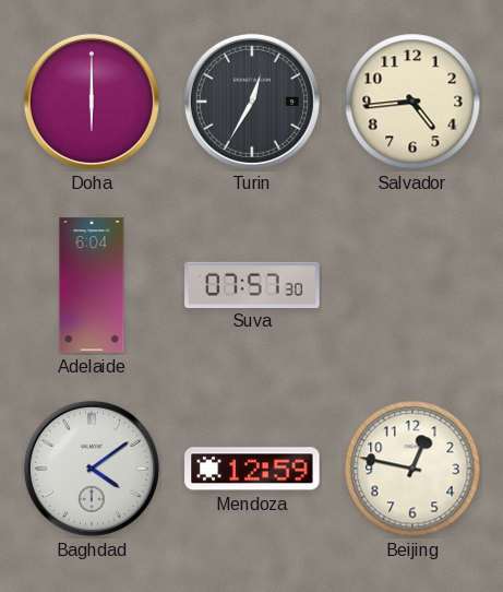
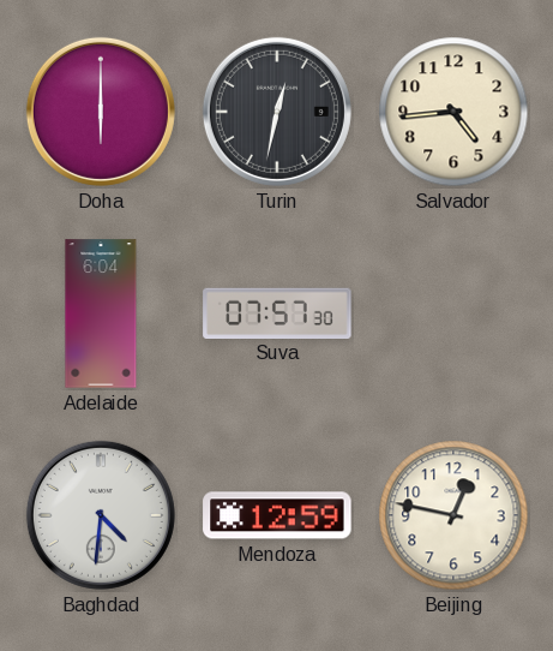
Turin: 12:35 -> 12:32
Baghdad: 4:09 -> 4:31
